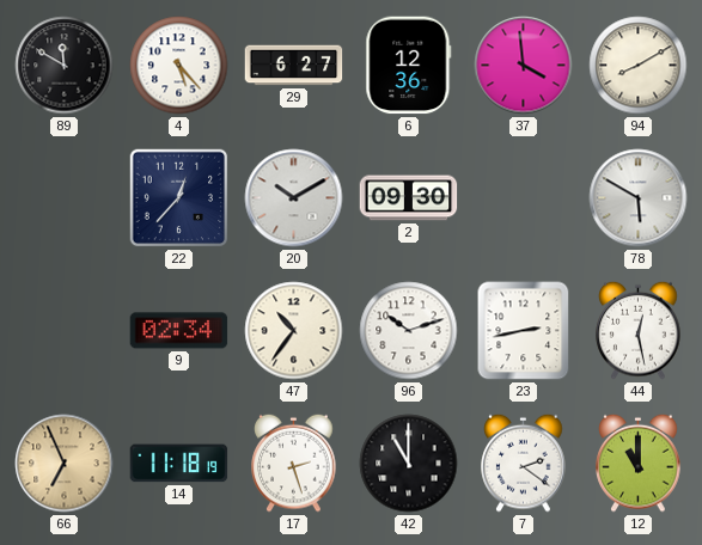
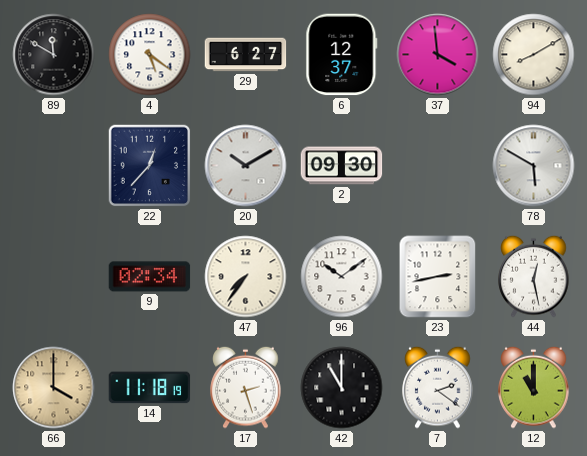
4: 5:23 -> 5:21
6: 12:36 -> 12:37
47: 10:36 -> 7:36
96: 10:12 -> 10:09
66: 6:56 -> 4:00
